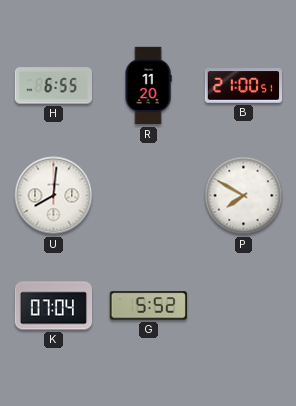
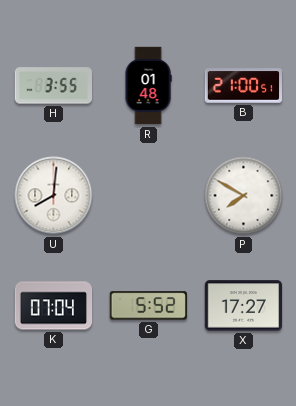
H: 6:55 -> 3:55
R: 11:20 -> 01:48
X: none -> 17:27
